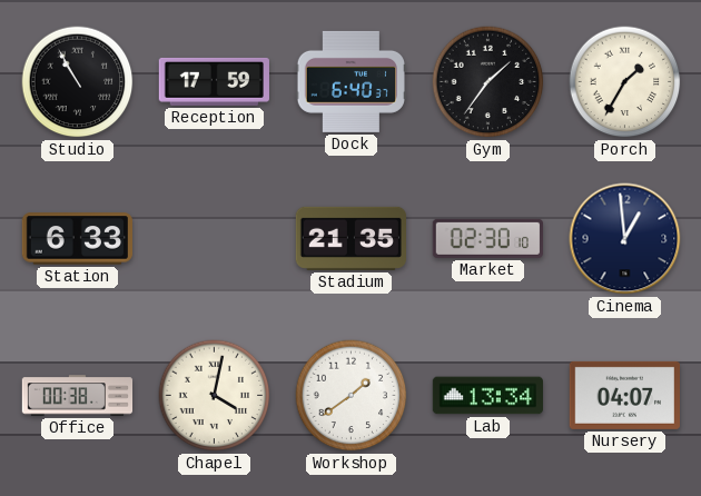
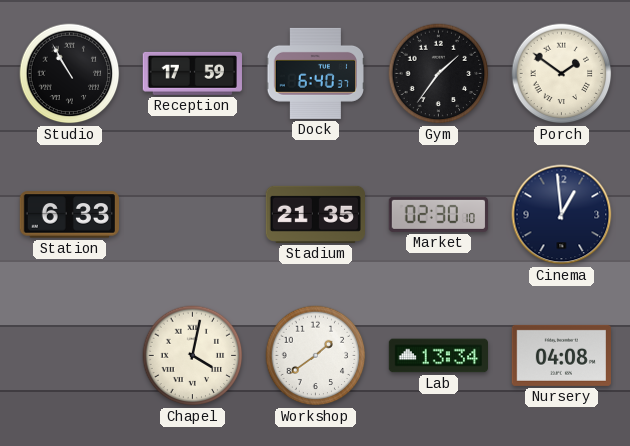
Porch: 1:35 -> 1:51
Office: 00:38 -> none
Nursery: 04:07 -> 04:08
